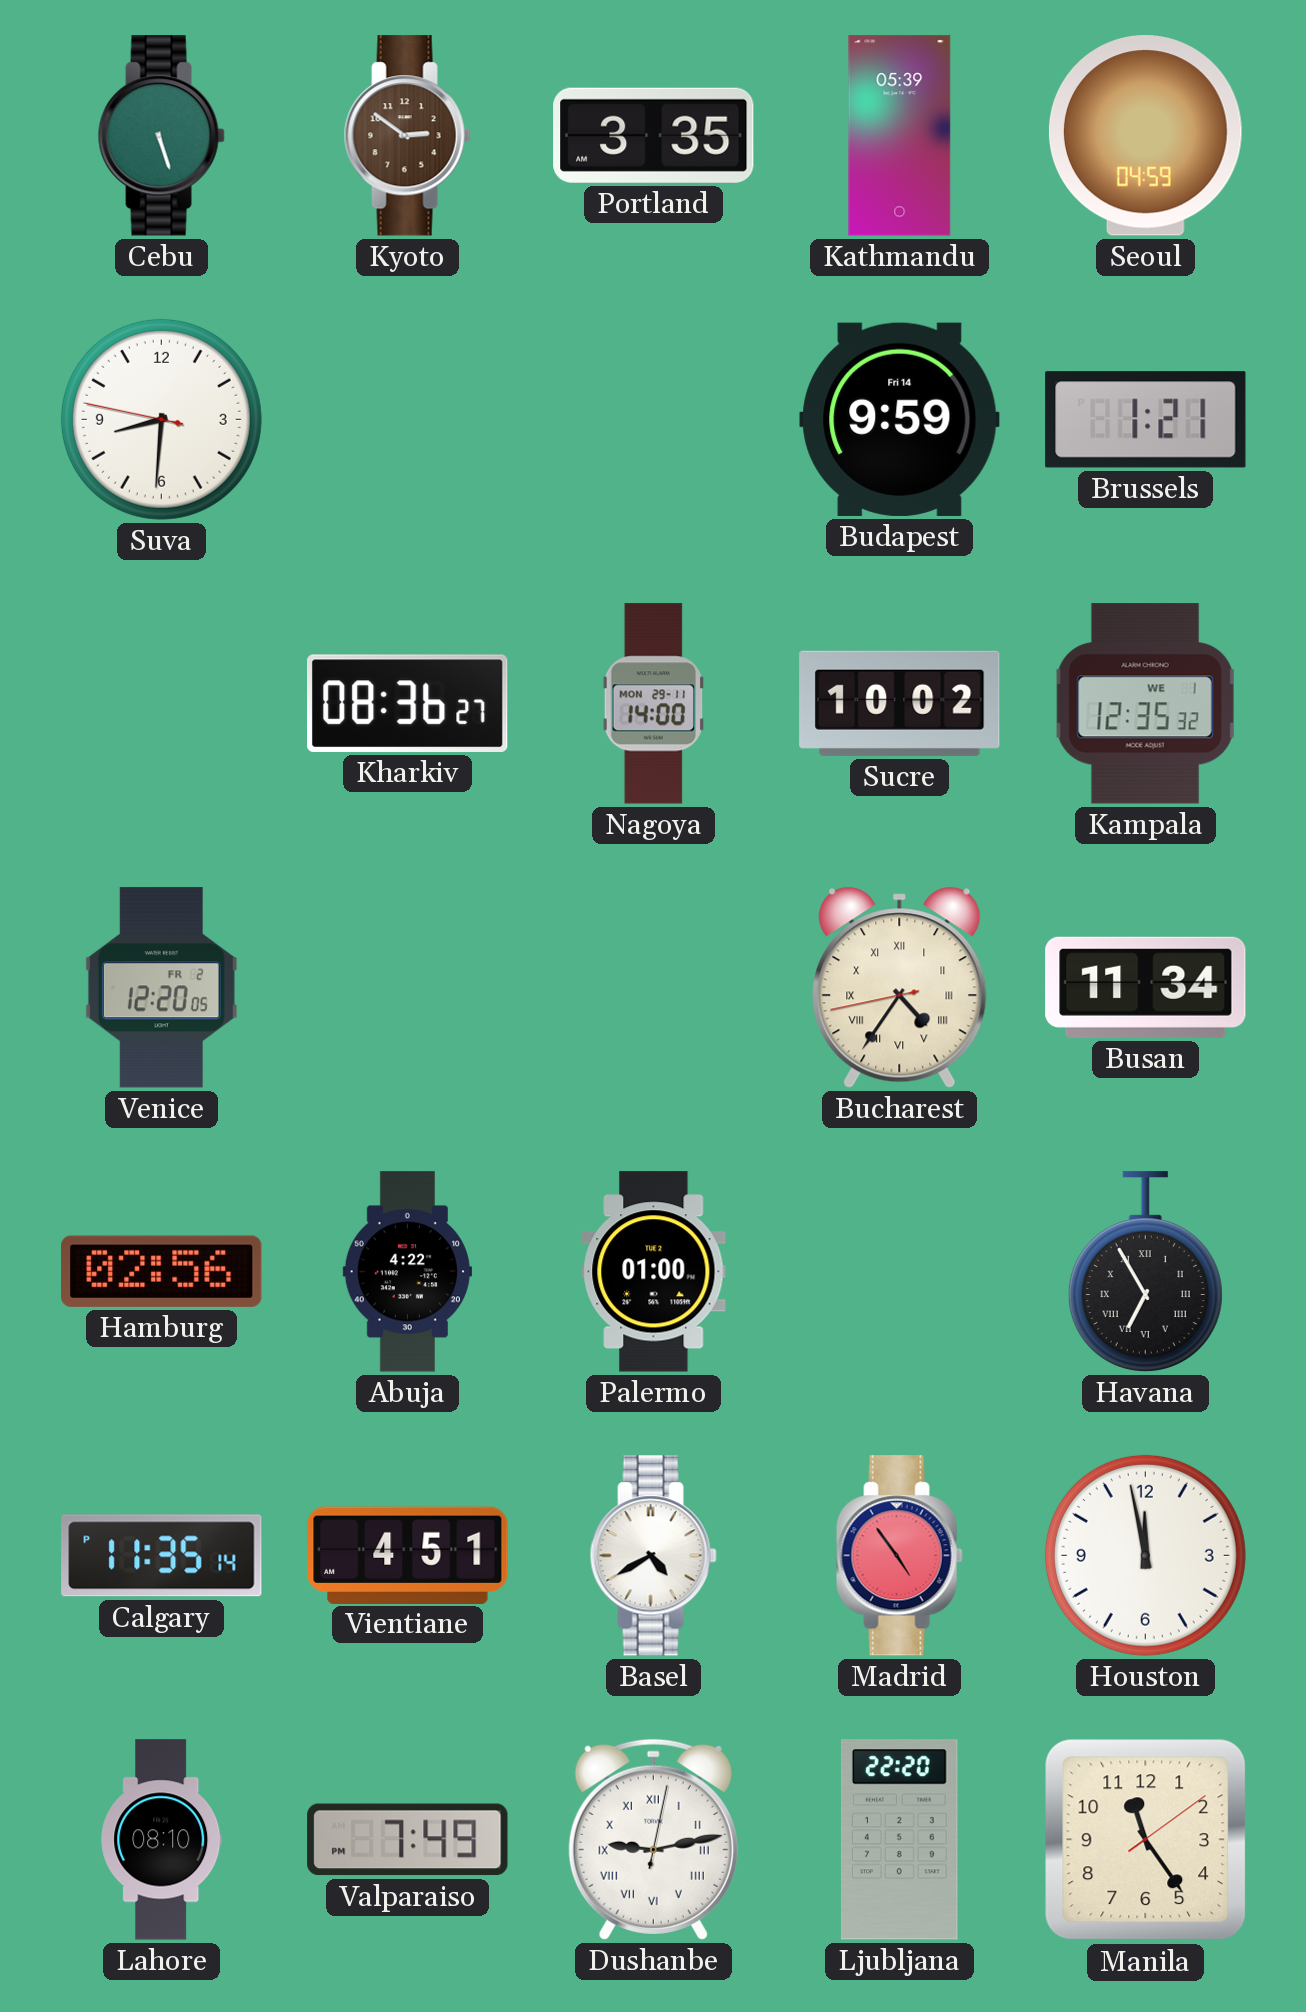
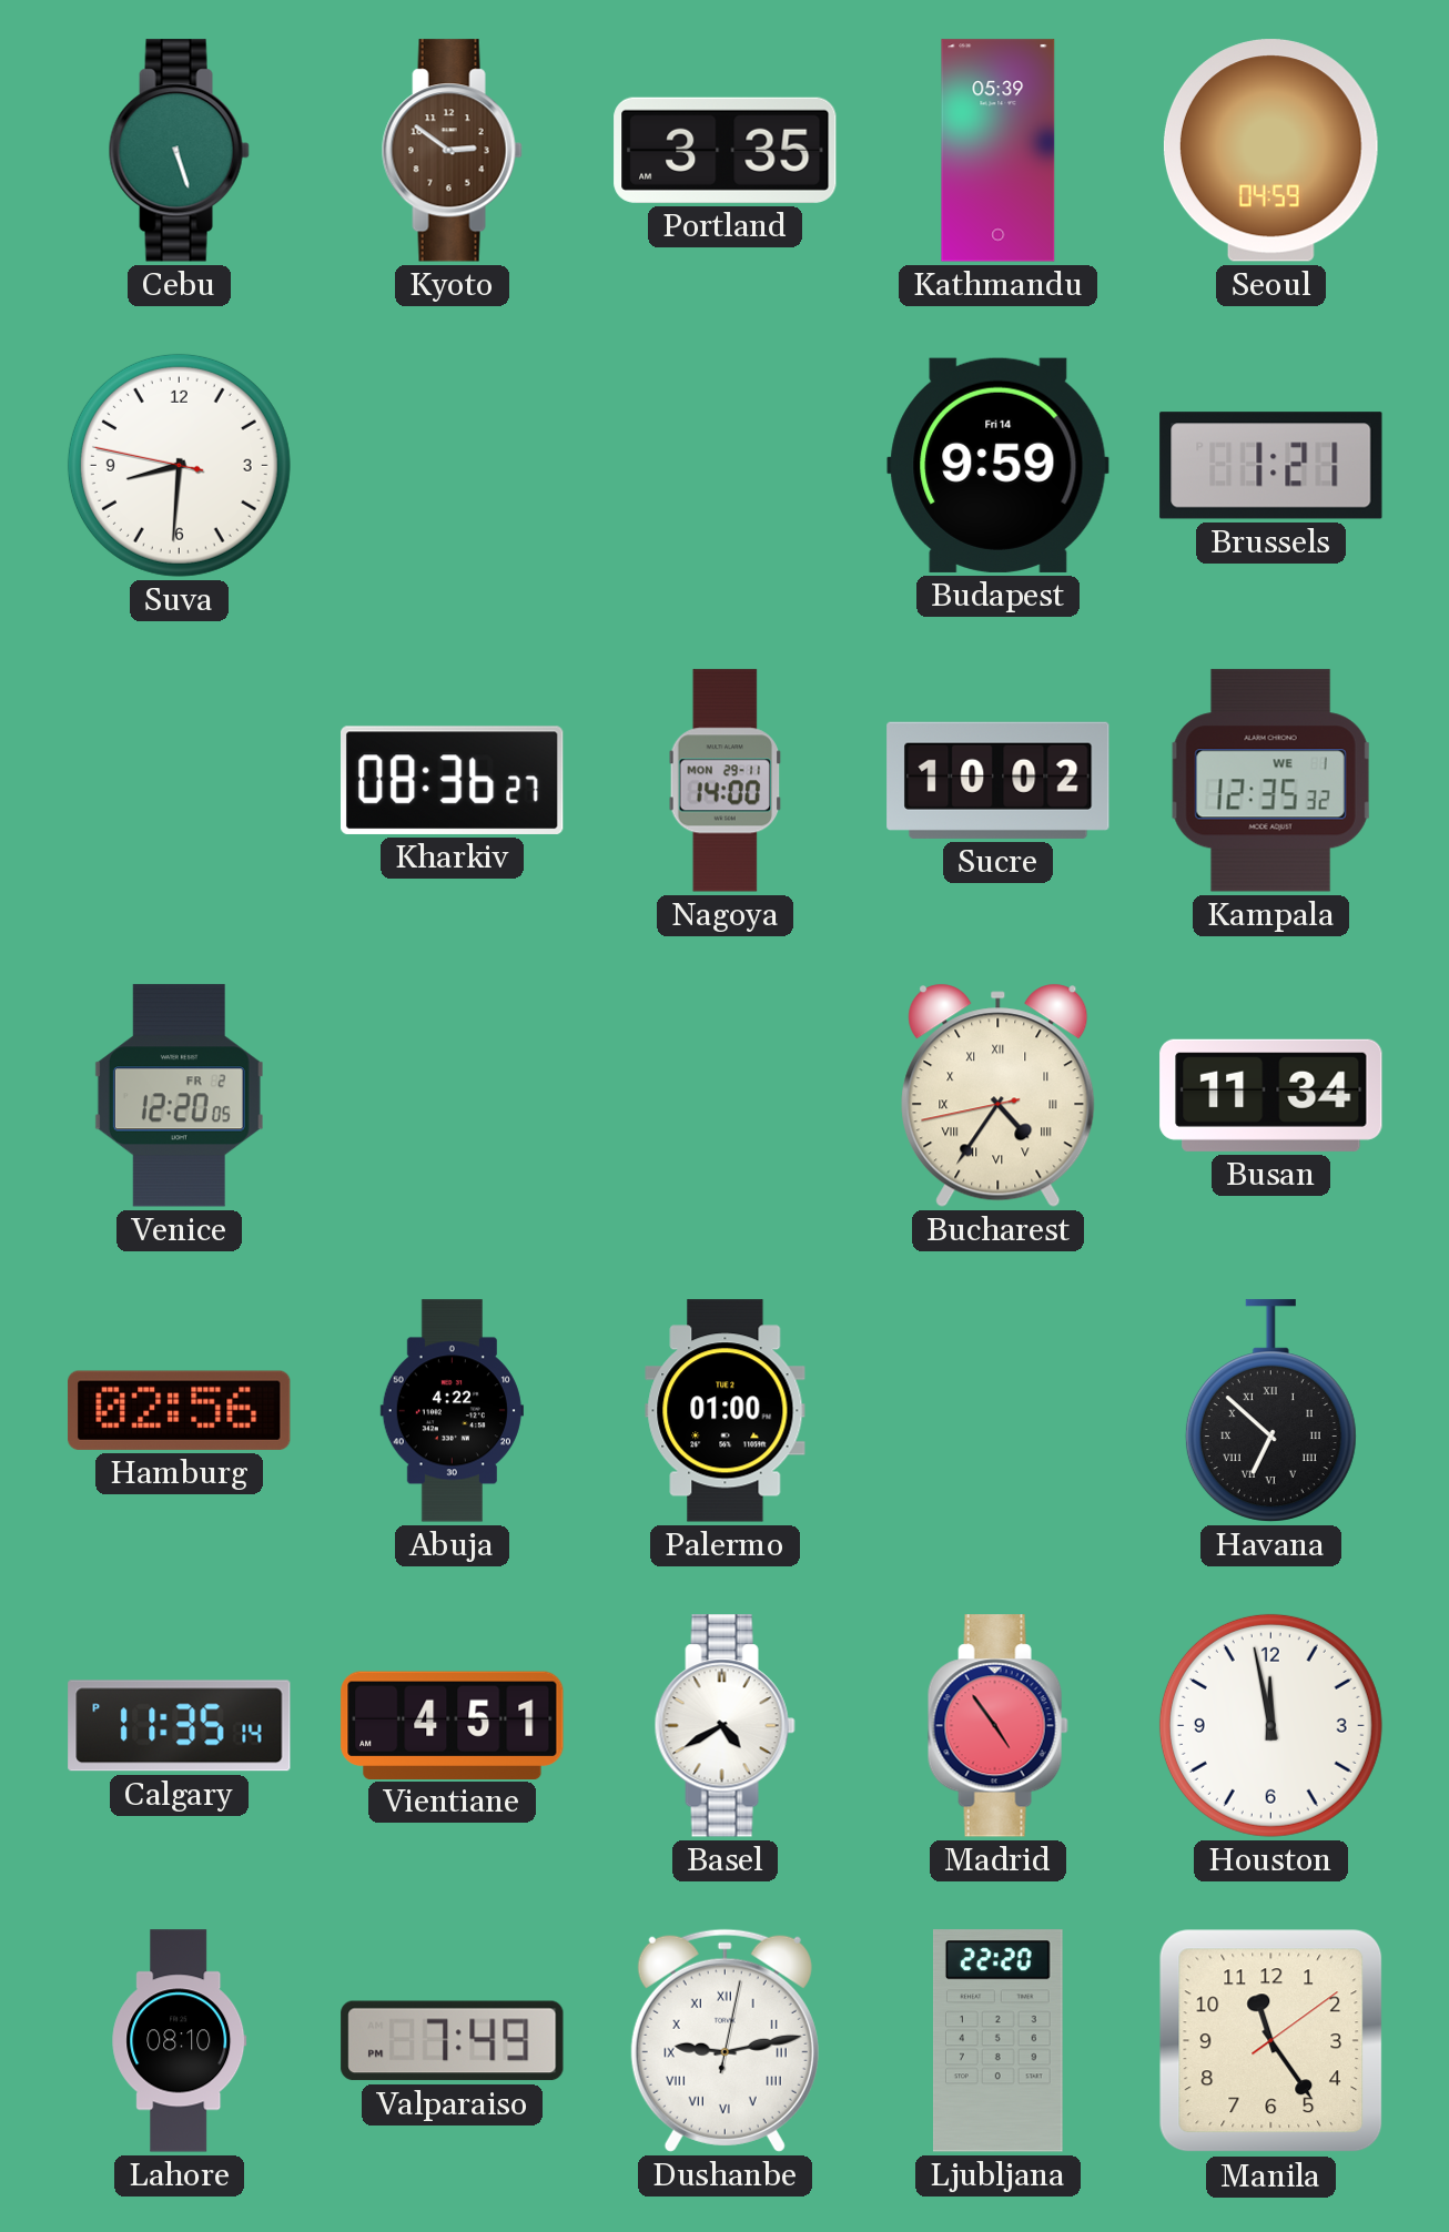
Havana: 6:55 -> 6:52
